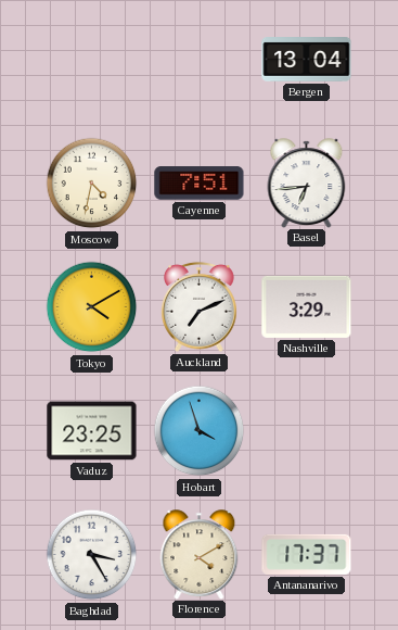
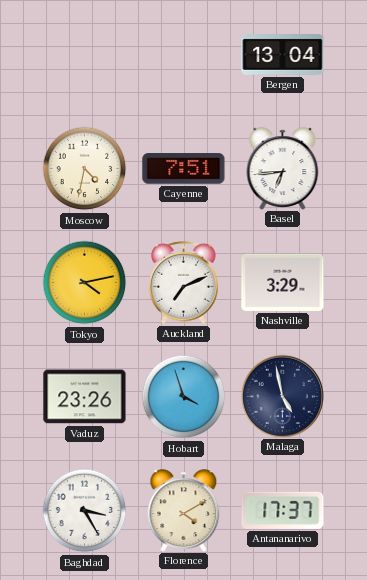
Tokyo: 4:10 -> 4:13
Vaduz: 23:25 -> 23:26
Malaga: none -> 4:58
